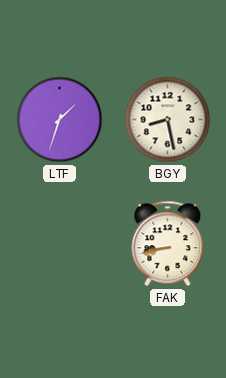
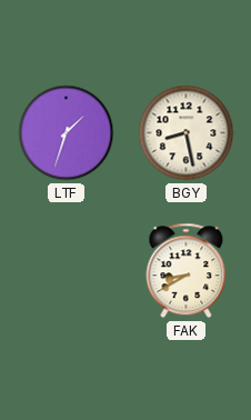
FAK: 8:43 -> 8:40
